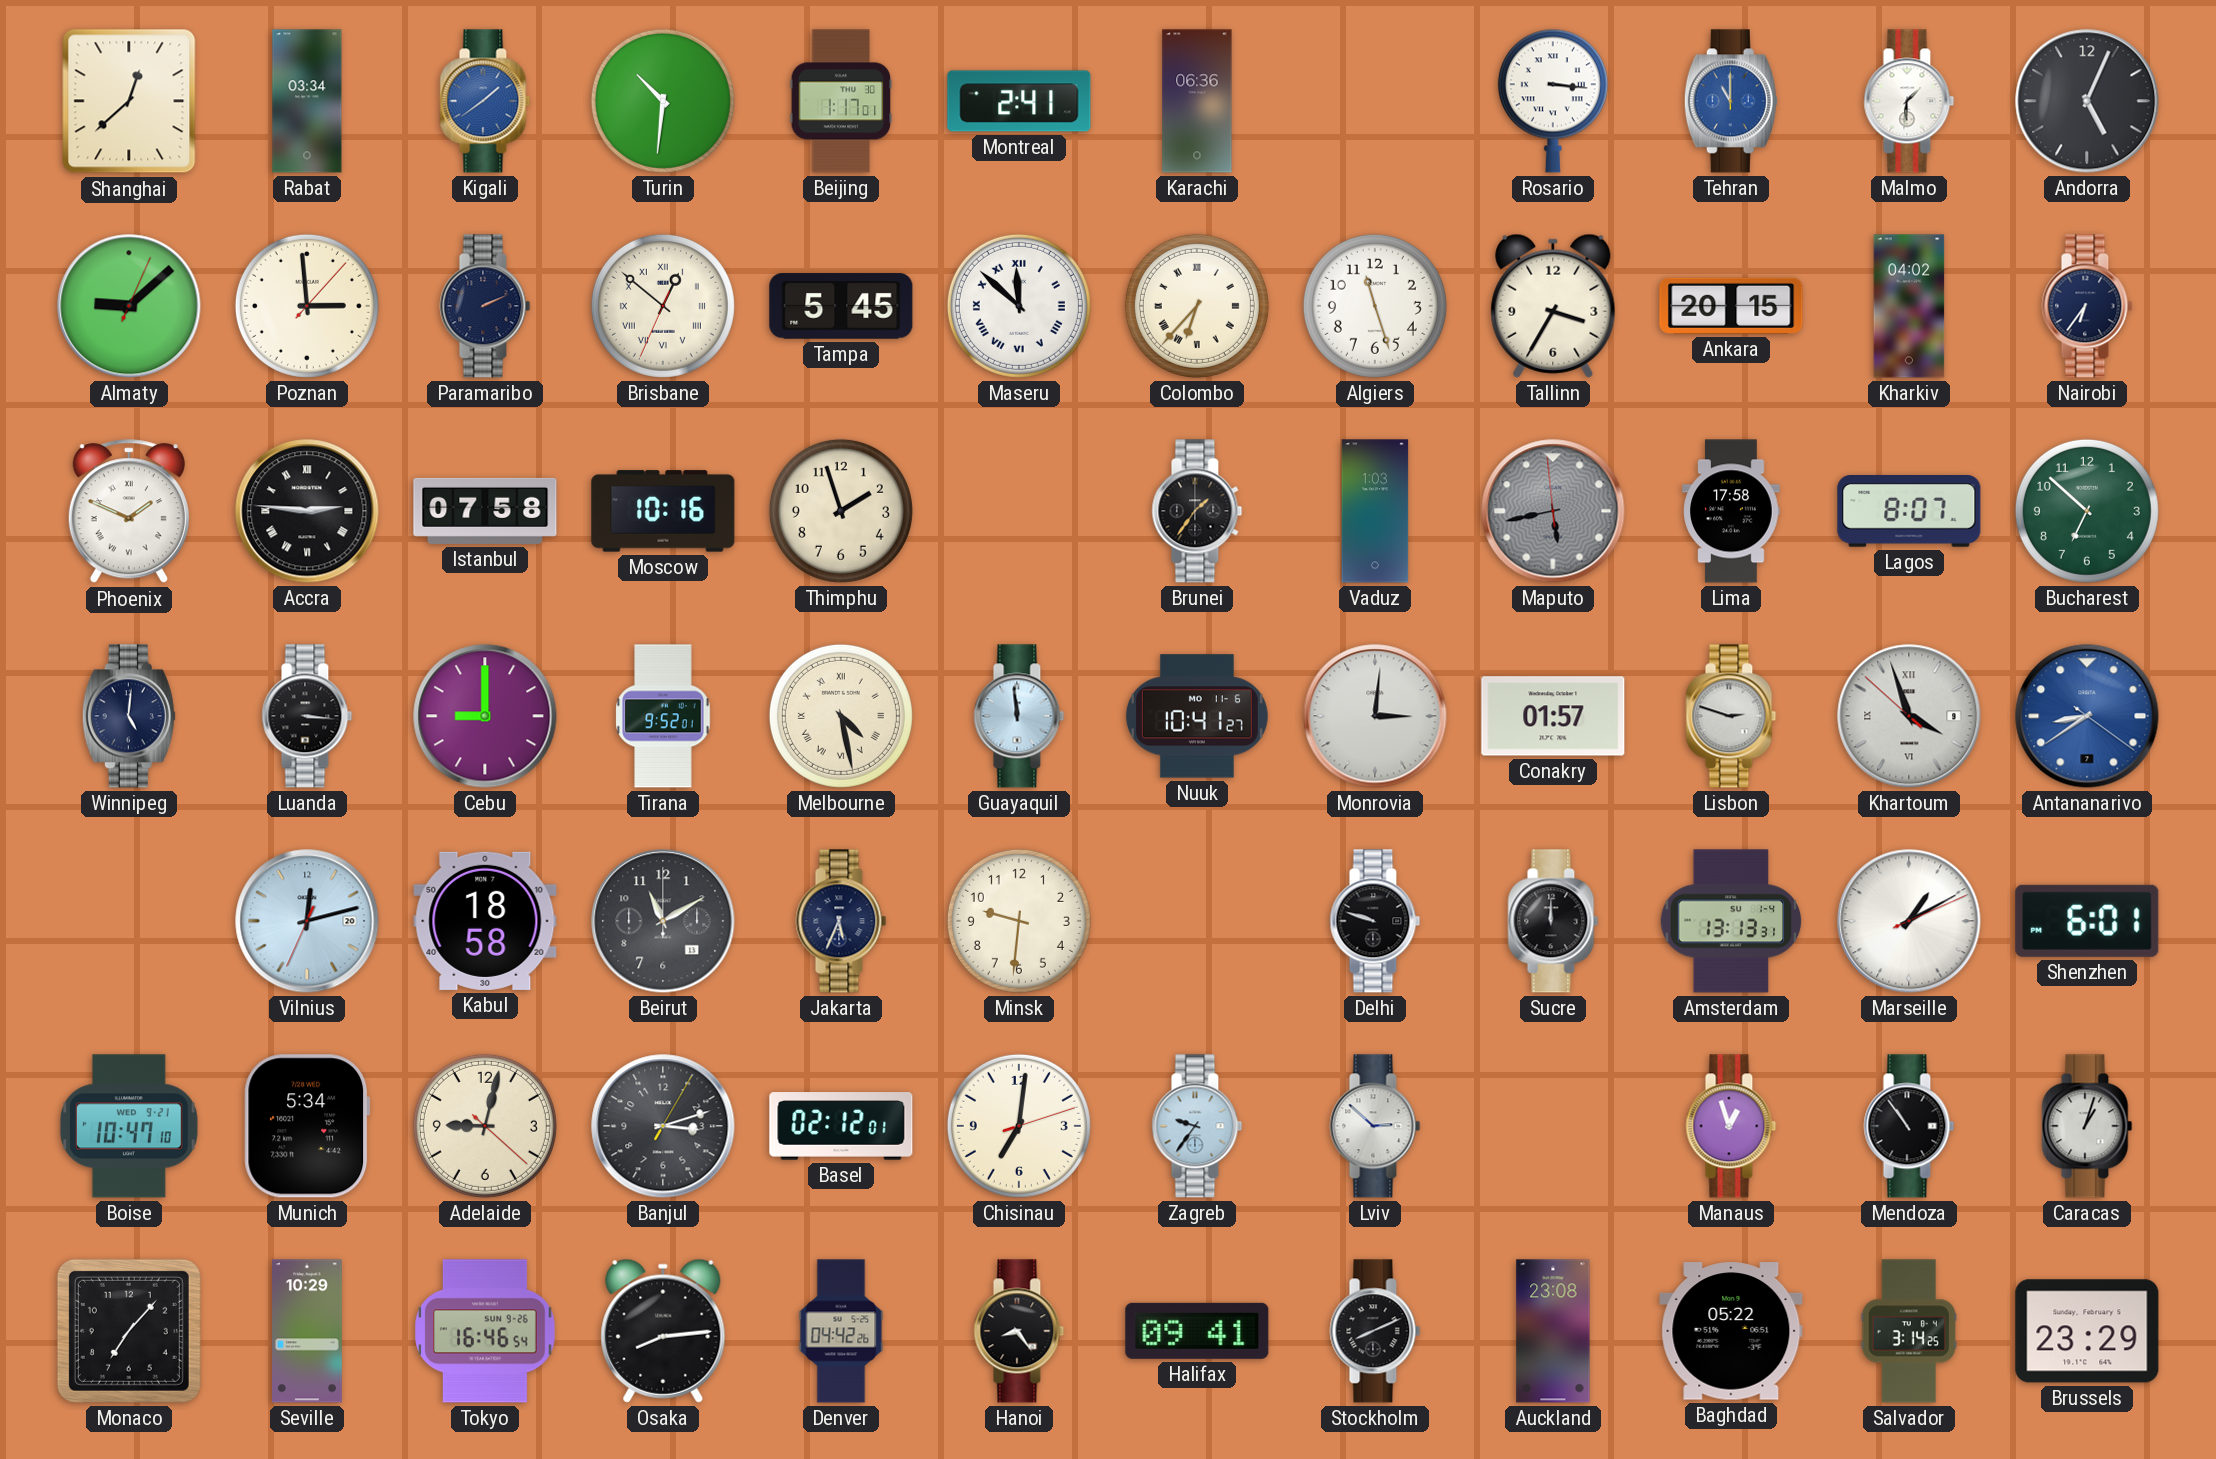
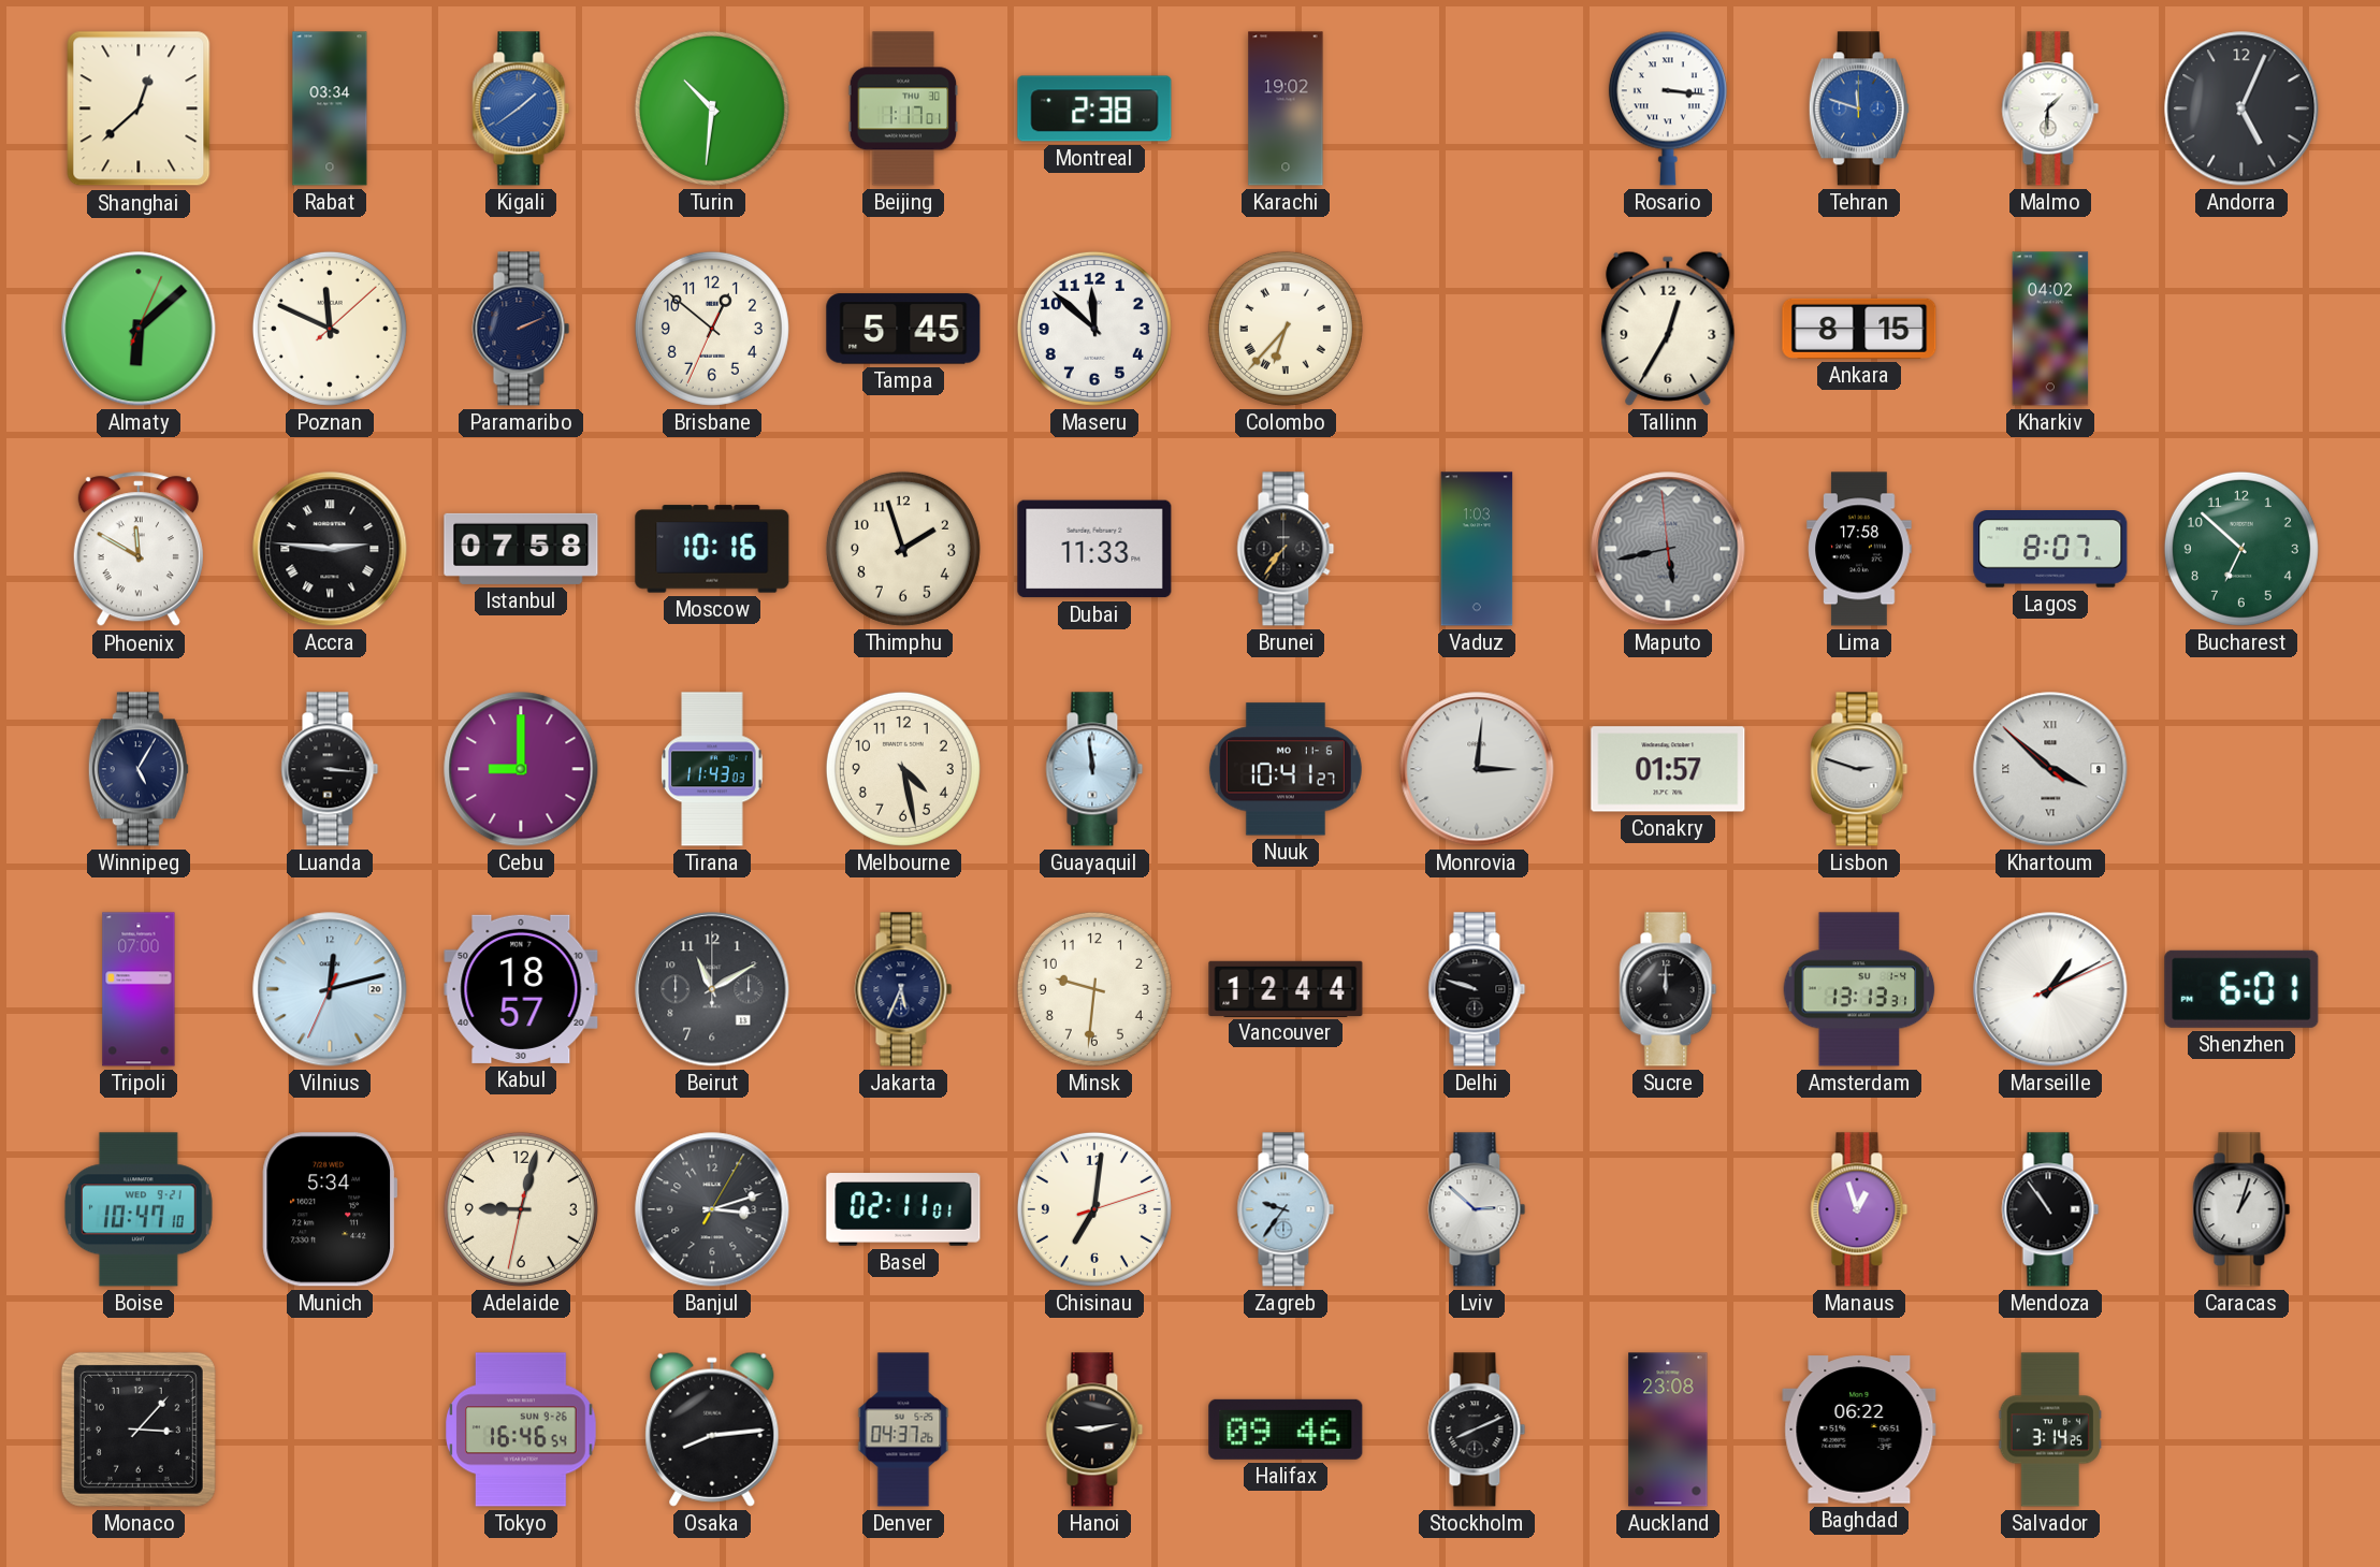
Montreal: 2:41 -> 2:38
Karachi: 06:36 -> 19:02
Tehran: 11:00 -> 11:48
Almaty: 9:08 -> 6:08
Poznan: 2:59 -> 11:49
Brisbane numerals: Roman -> Arabic
Maseru numerals: Roman -> Arabic
Algiers: 11:27 -> none
Tallinn: 3:35 -> 12:35
Ankara: 20:15 -> 8:15
Nairobi: 6:36 -> none
Phoenix: 1:49 -> 11:50
Dubai: none -> 11:33
Brunei: 1:36 -> 7:36
Winnipeg: 5:01 -> 5:05
Tirana: 9:52 -> 11:43
Melbourne numerals: Roman -> Arabic
Khartoum: 3:56 -> 3:51
Antananarivo: 8:39 -> none
Tripoli: none -> 07:00
Kabul: 18:58 -> 18:57
Vancouver: none -> 12:44
Adelaide: 9:02:22 -> 9:02:32
Basel: 02:12 -> 02:11
Monaco: 7:07 -> 3:07
Seville: 10:29 -> none
Denver: 04:42 -> 04:37
Hanoi: 8:24 -> 9:13
Halifax: 09:41 -> 09:46
Baghdad: 05:22 -> 06:22
Brussels: 23:29 -> none
